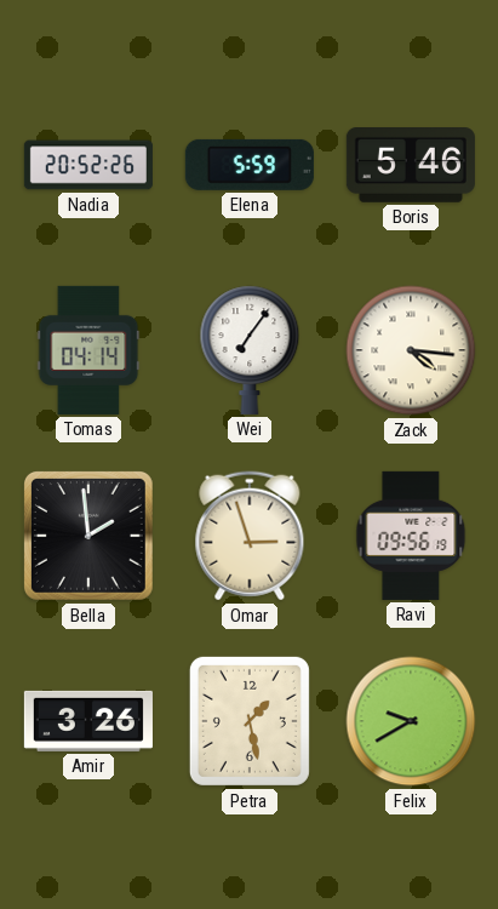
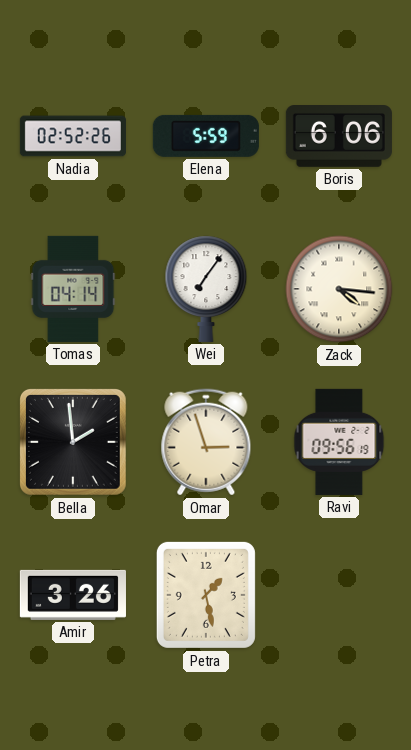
Nadia: 20:52 -> 02:52
Boris: 5:46 -> 6:06
Felix: 9:40 -> none
